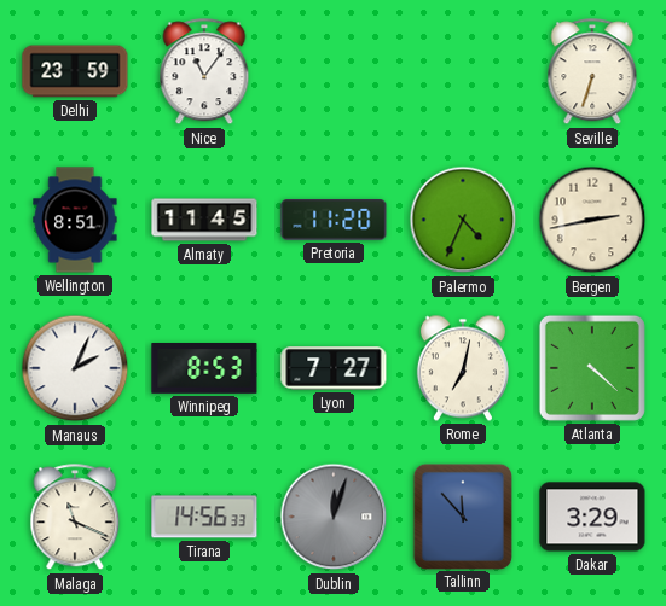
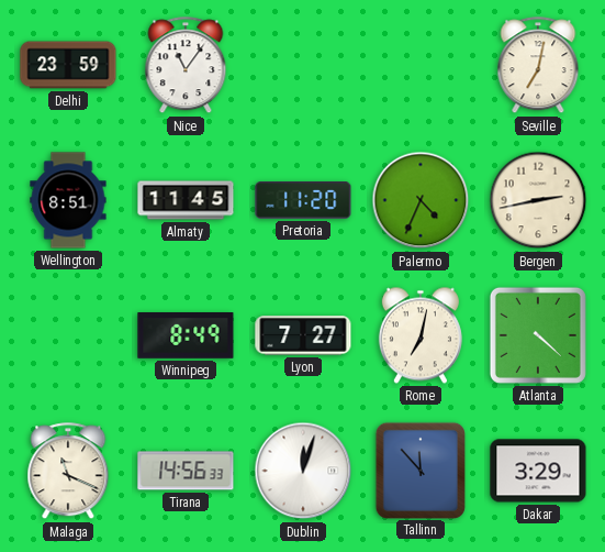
Seville: 6:33 -> 7:02
Manaus: 2:04 -> none
Winnipeg: 8:53 -> 8:49
Dublin dial: grey -> white
